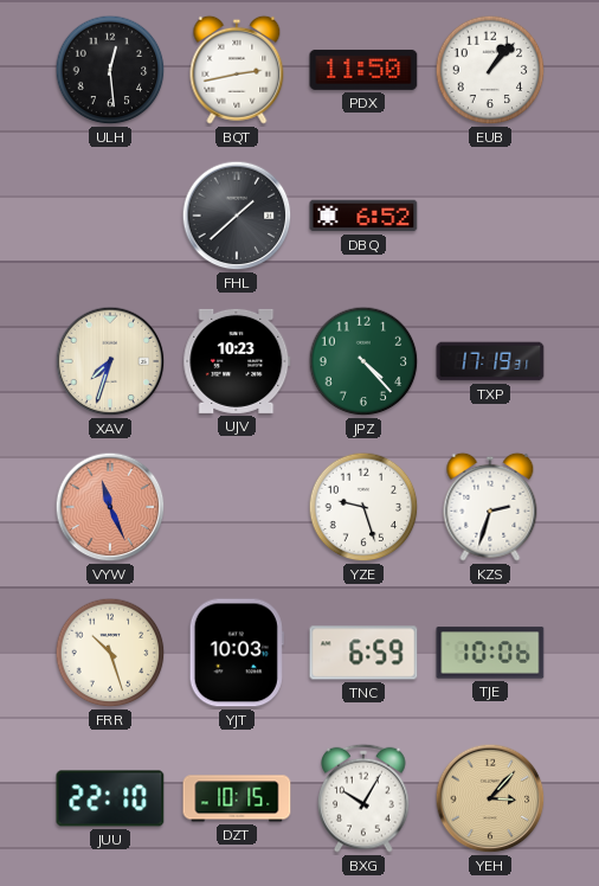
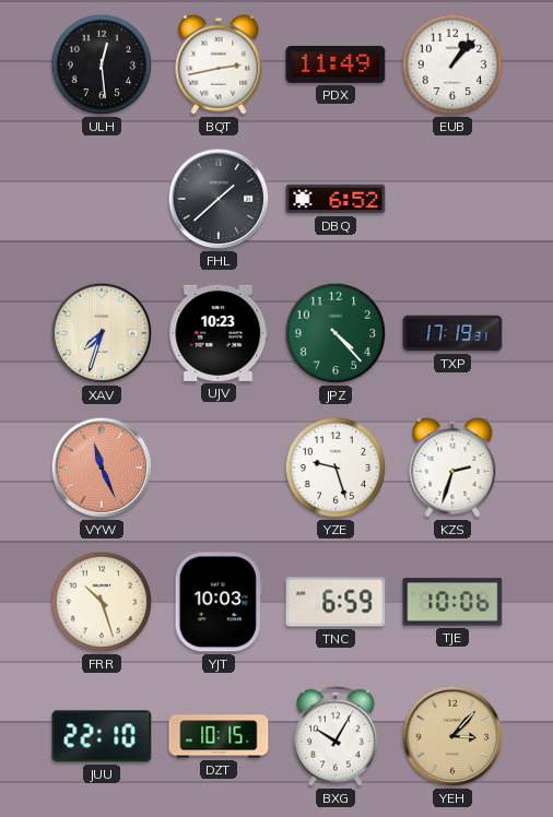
PDX: 11:50 -> 11:49
